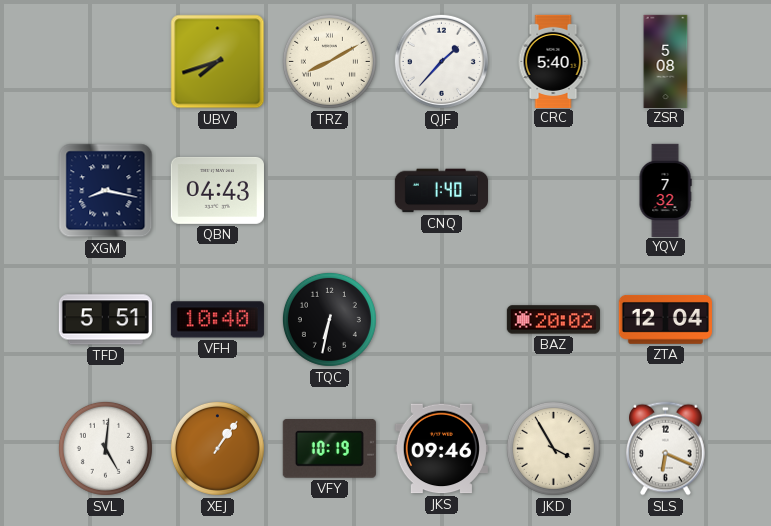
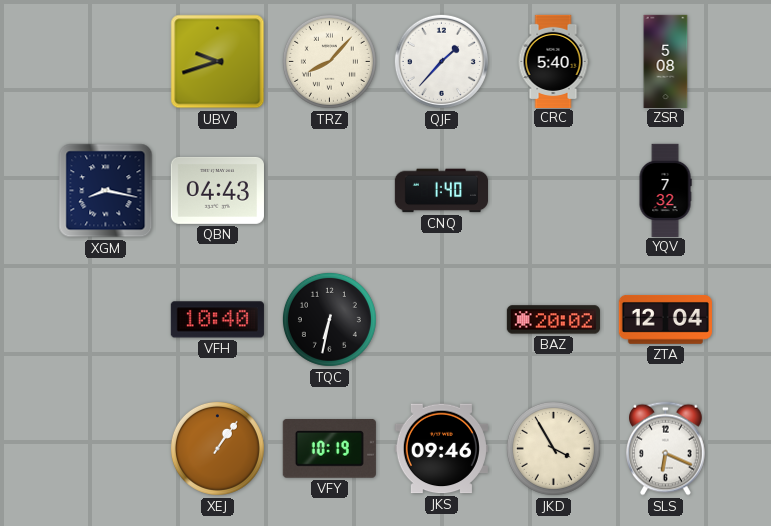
UBV: 7:42 -> 9:42
TRZ: 8:10 -> 8:07
TFD: 5:51 -> none
SVL: 5:01 -> none
